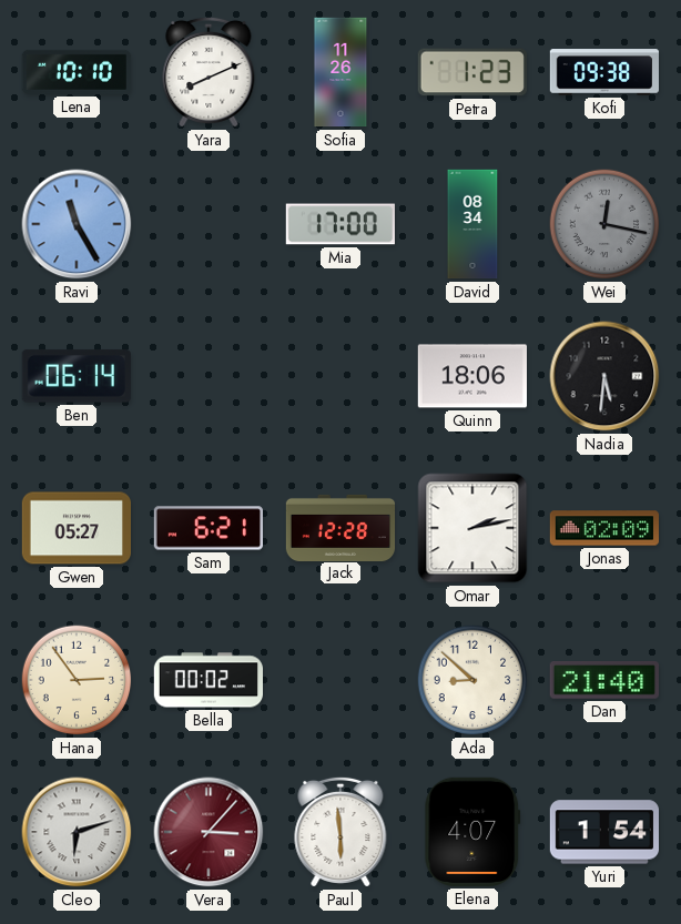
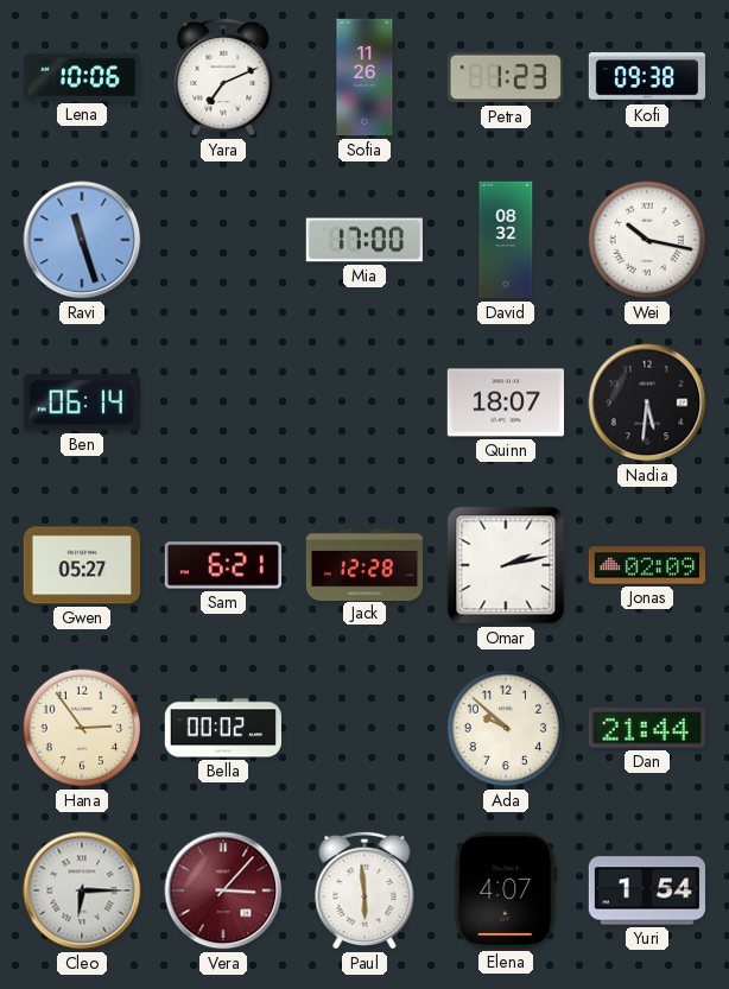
Lena: 10:10 -> 10:06
Yara: 8:11 -> 7:11
Ravi: 11:25 -> 11:27
David: 08:34 -> 08:32
Wei: 12:17 -> 10:17
Wei dial: grey -> white
Quinn: 18:06 -> 18:07
Ada: 8:52 -> 9:52
Dan: 21:40 -> 21:44
Cleo: 6:12 -> 6:15
